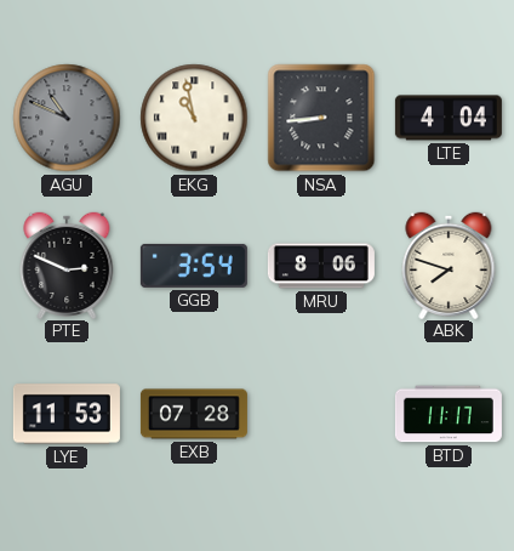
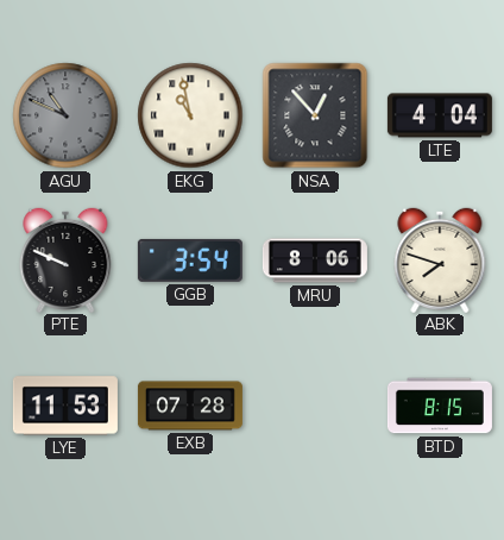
NSA: 8:44 -> 12:53
PTE: 2:49 -> 9:49
BTD: 11:17 -> 8:15
